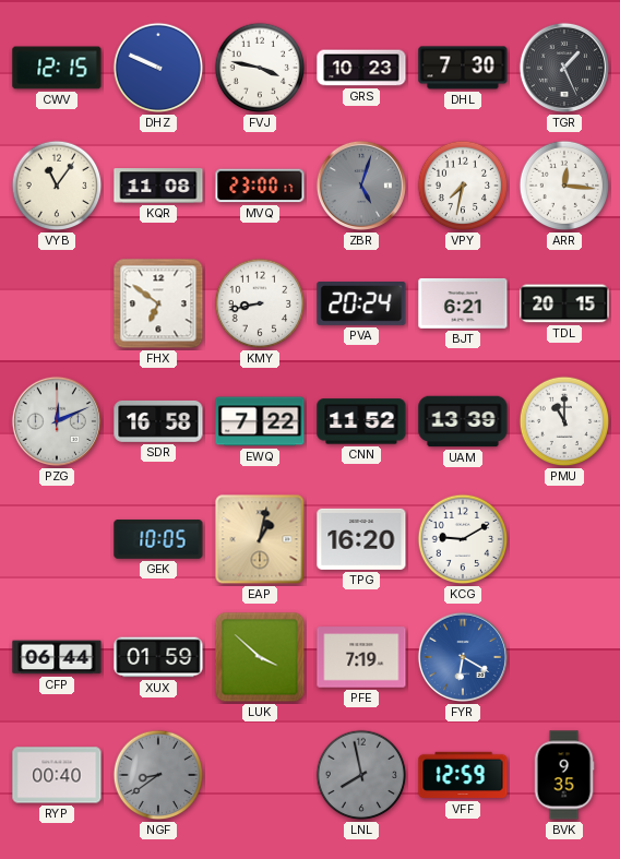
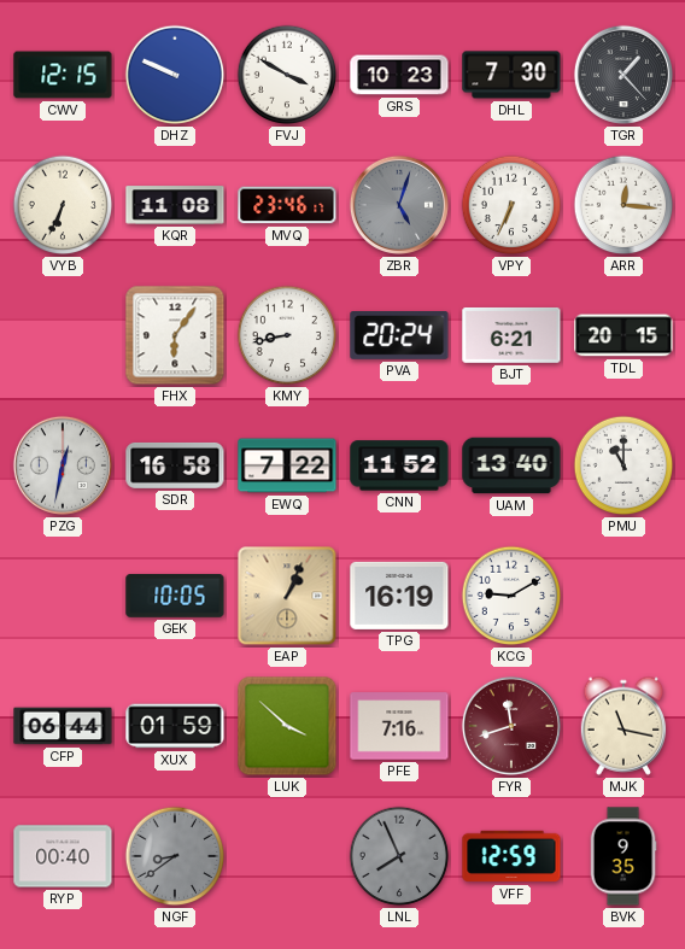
FVJ: 3:47 -> 3:50
TGR: 1:26 -> 1:23
VYB: 11:06 -> 6:34
MVQ: 23:00 -> 23:46
VPY: 7:32 -> 6:34
FHX: 6:51 -> 6:06
PZG: 12:11 -> 12:32
UAM: 13:39 -> 13:40
EAP: 1:02 -> 1:04
TPG: 16:20 -> 16:19
PFE: 7:19 -> 7:16
FYR: 6:20 -> 11:42
FYR dial: blue -> burgundy
MJK: none -> 11:17
LNL: 7:58 -> 7:56
